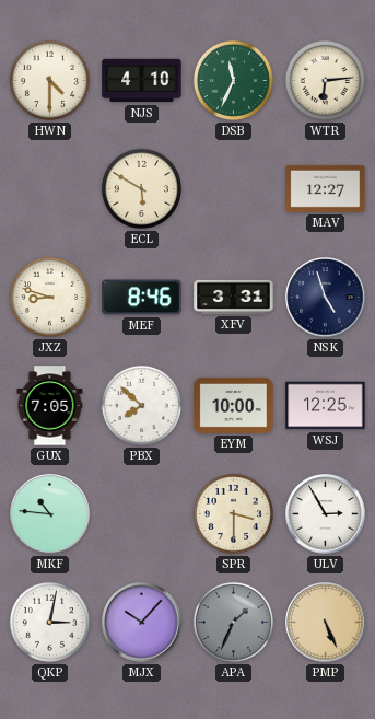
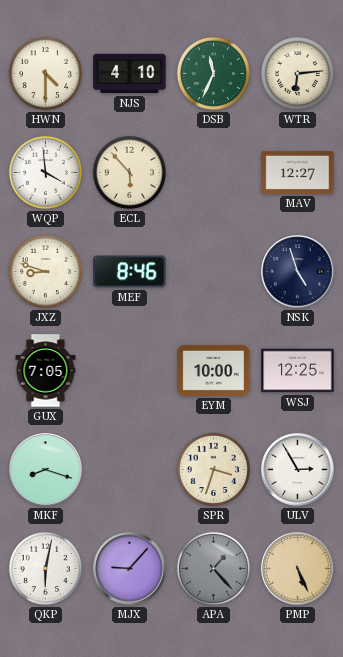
WQP: none -> 3:59
ECL: 5:50 -> 5:53
XFV: 3:31 -> none
PBX: 7:52 -> none
MKF: 10:46 -> 8:18
SPR: 3:30 -> 3:33
QKP: 3:02 -> 6:02
MJX: 10:07 -> 9:07
APA: 1:34 -> 1:23
